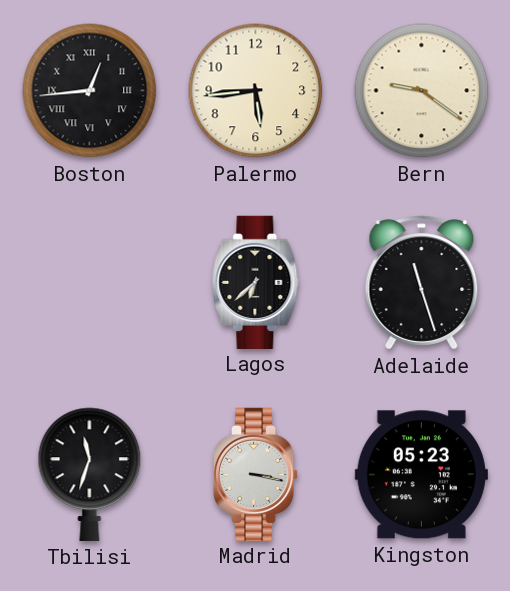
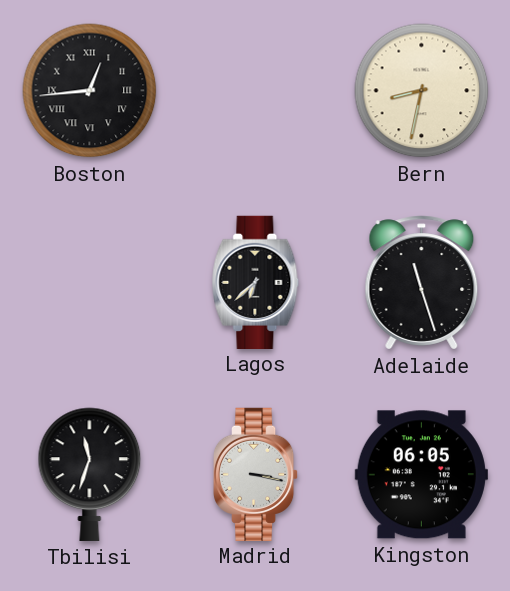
Palermo: 5:44 -> none
Bern: 9:21 -> 8:32
Kingston: 05:23 -> 06:05
